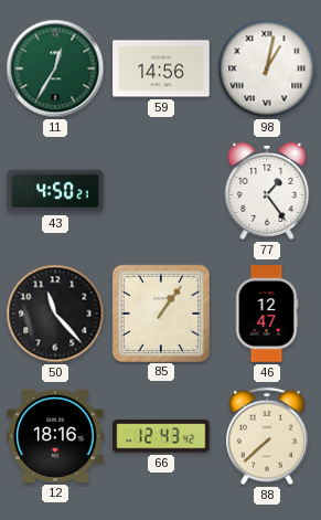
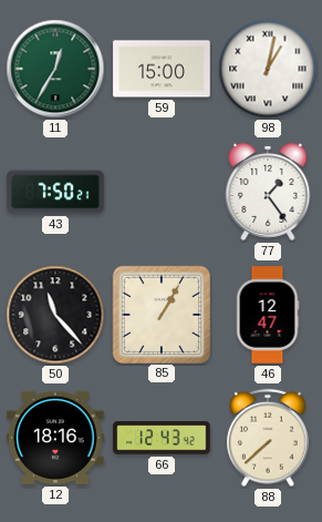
59: 14:56 -> 15:00
43: 4:50 -> 7:50
85: 1:06 -> 1:05
